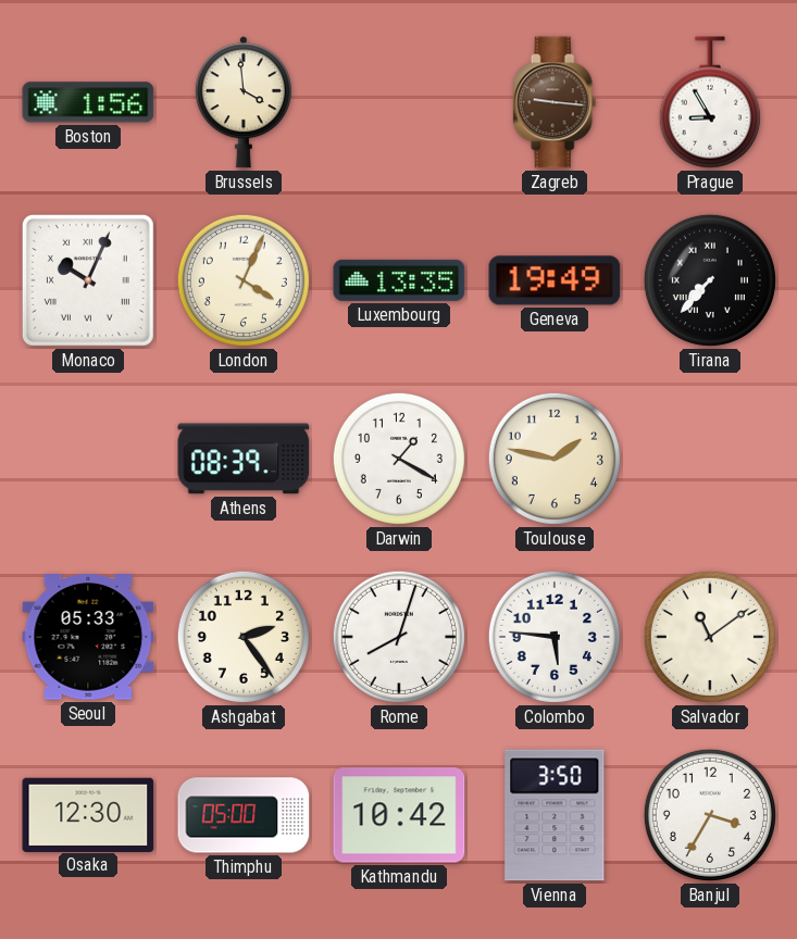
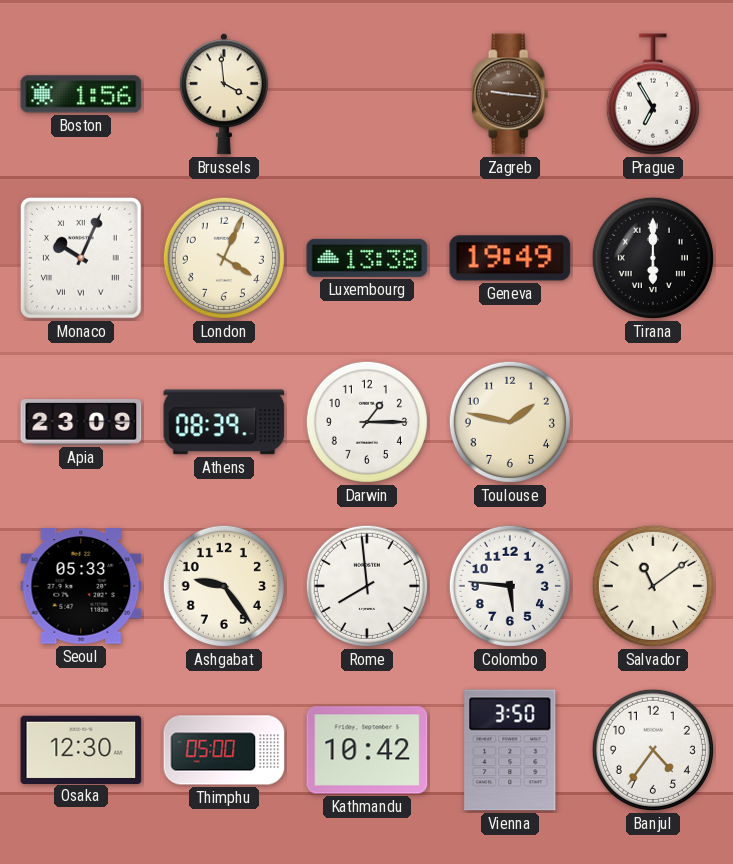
Prague: 8:55 -> 6:55
Luxembourg: 13:35 -> 13:38
Tirana: 7:37 -> 6:00
Apia: none -> 23:09
Darwin: 1:20 -> 1:15
Ashgabat: 2:24 -> 9:24
Rome: 8:03 -> 7:59
Banjul: 3:35 -> 4:36
